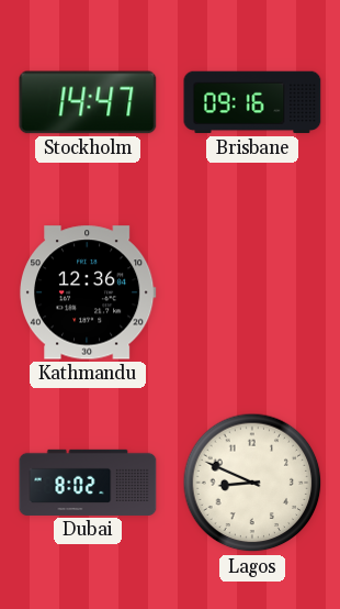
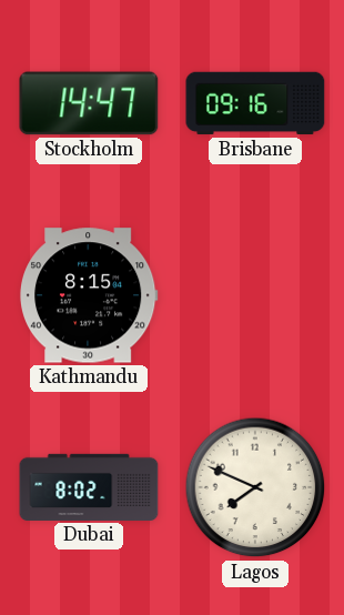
Kathmandu: 12:36 -> 8:15
Lagos: 8:49 -> 7:49
